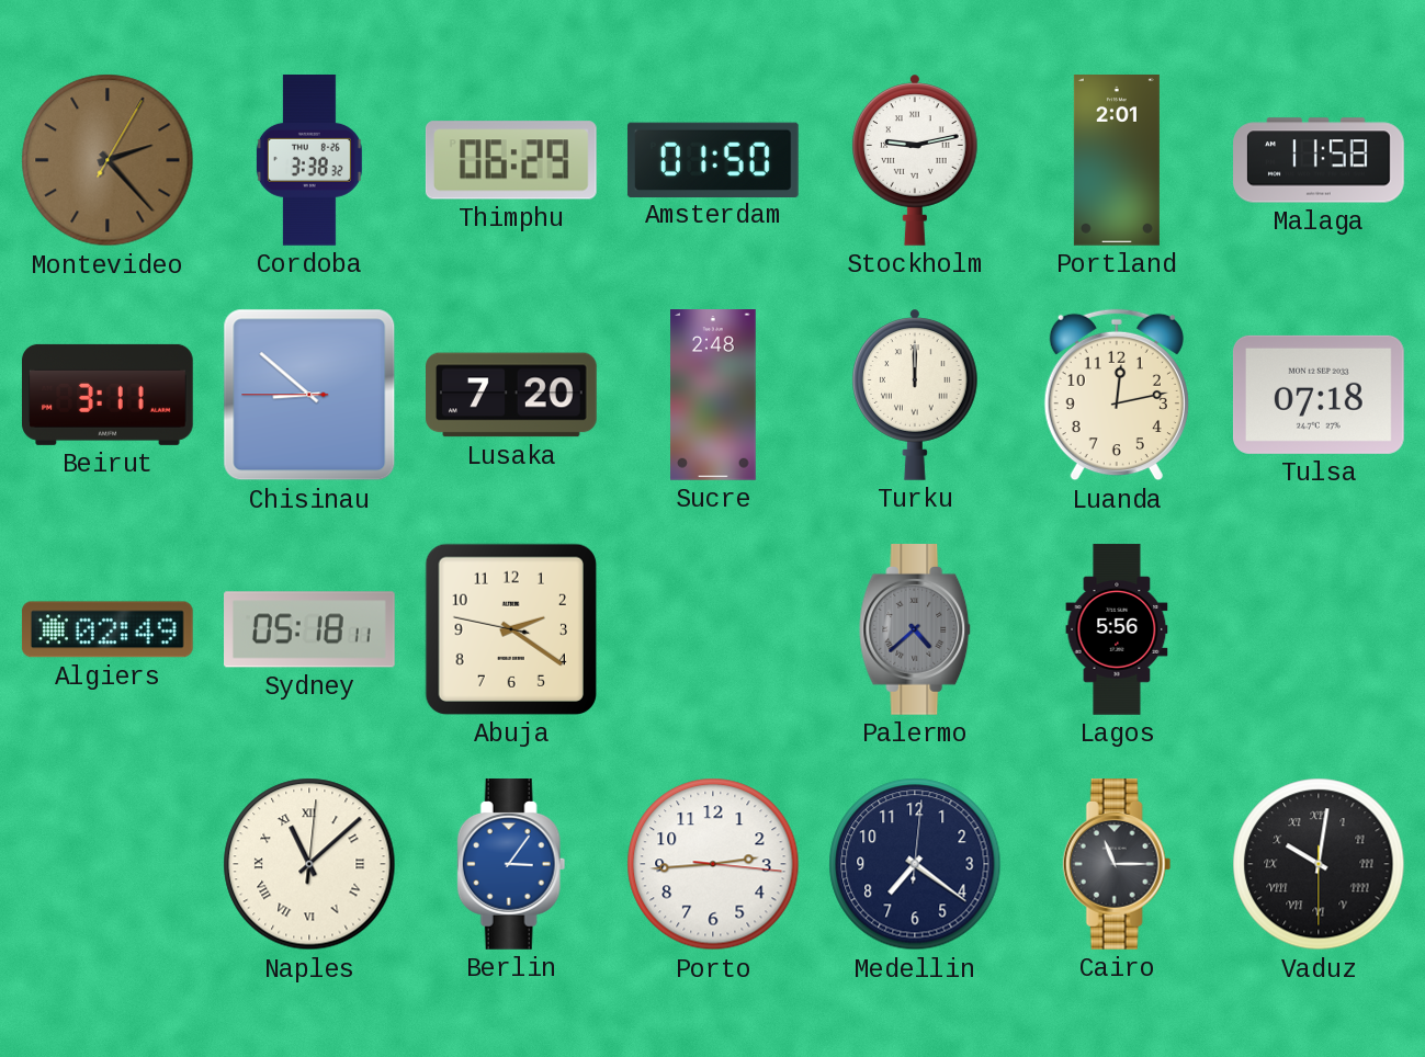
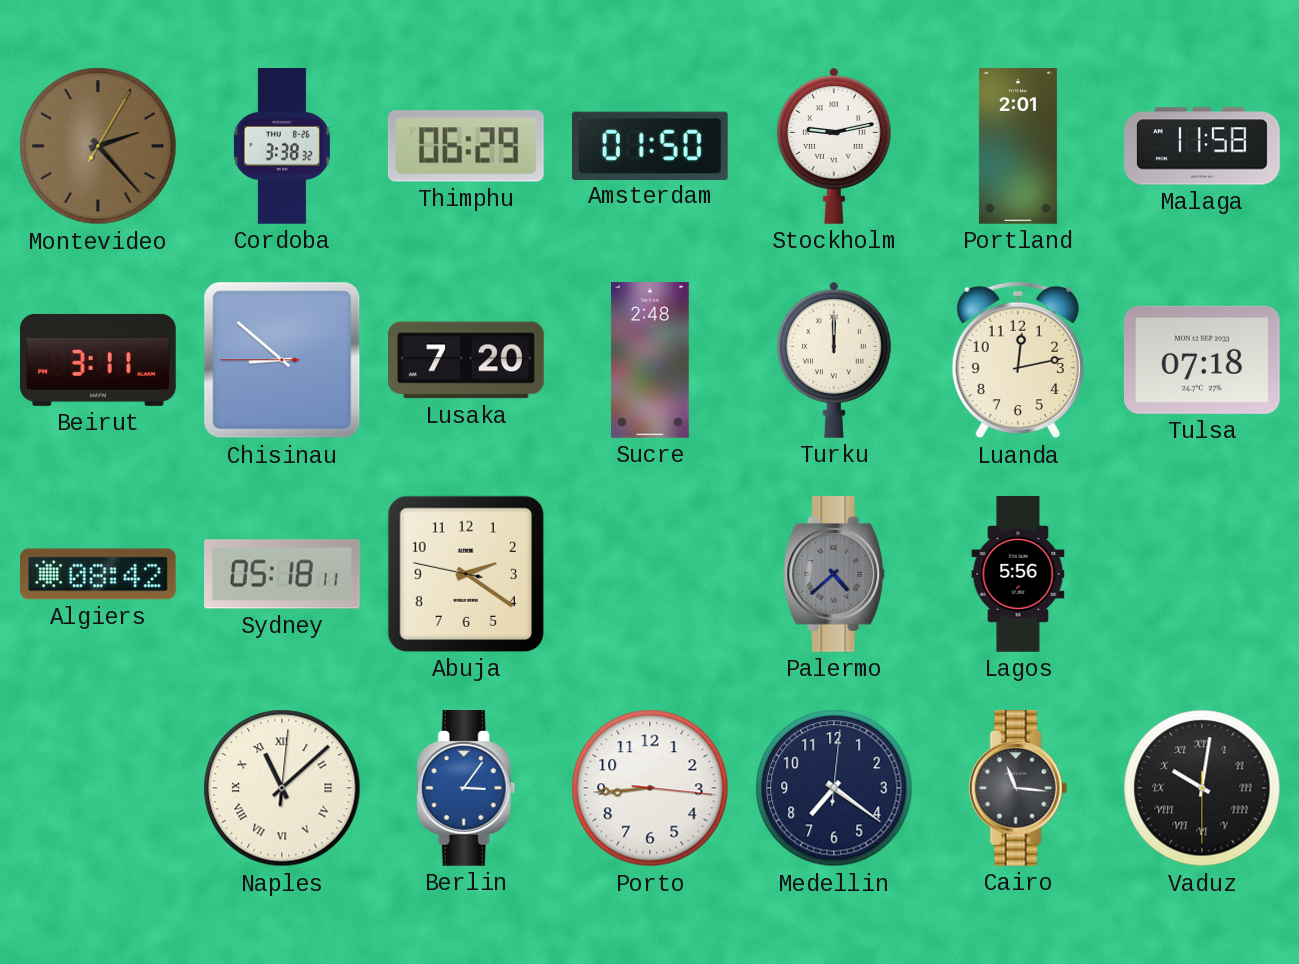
Algiers: 02:49 -> 08:42
Porto: 2:44 -> 8:44
Cairo: 11:15 -> 11:16
